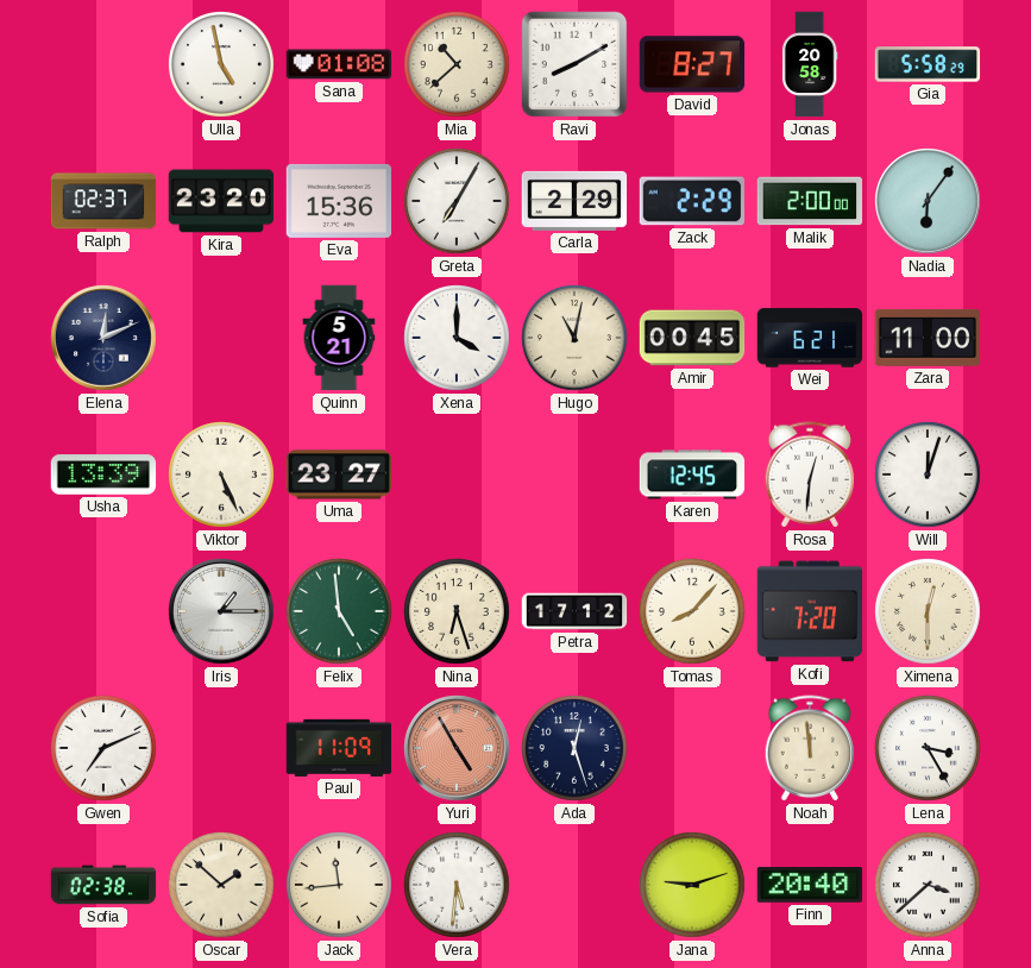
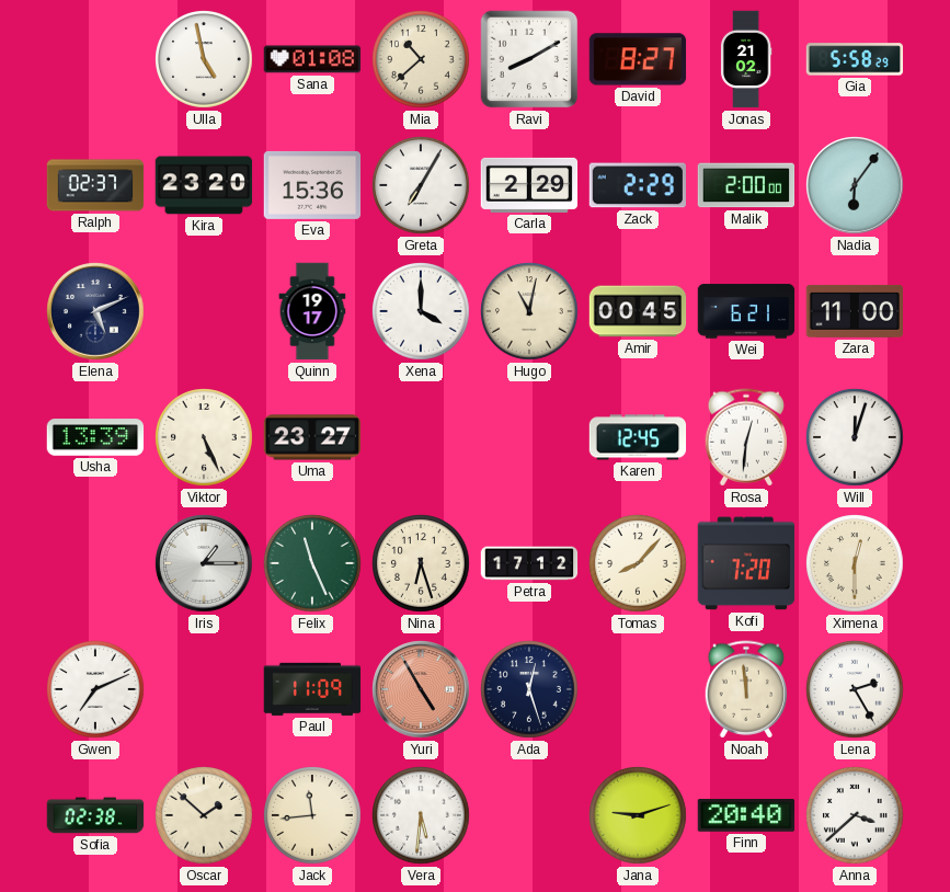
Jonas: 20:58 -> 21:02
Elena: 12:11 -> 5:11
Quinn: 5:21 -> 19:17
Felix: 4:59 -> 11:26
Lena: 3:25 -> 2:25
